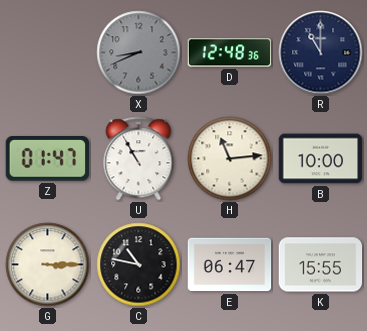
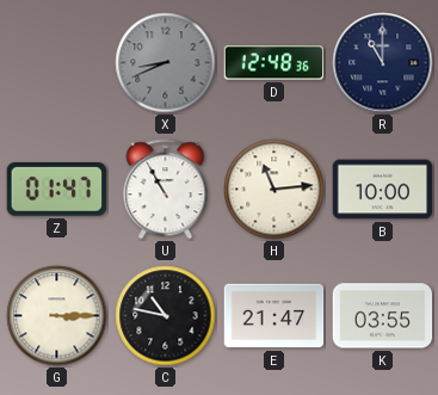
E: 06:47 -> 21:47
K: 15:55 -> 03:55
